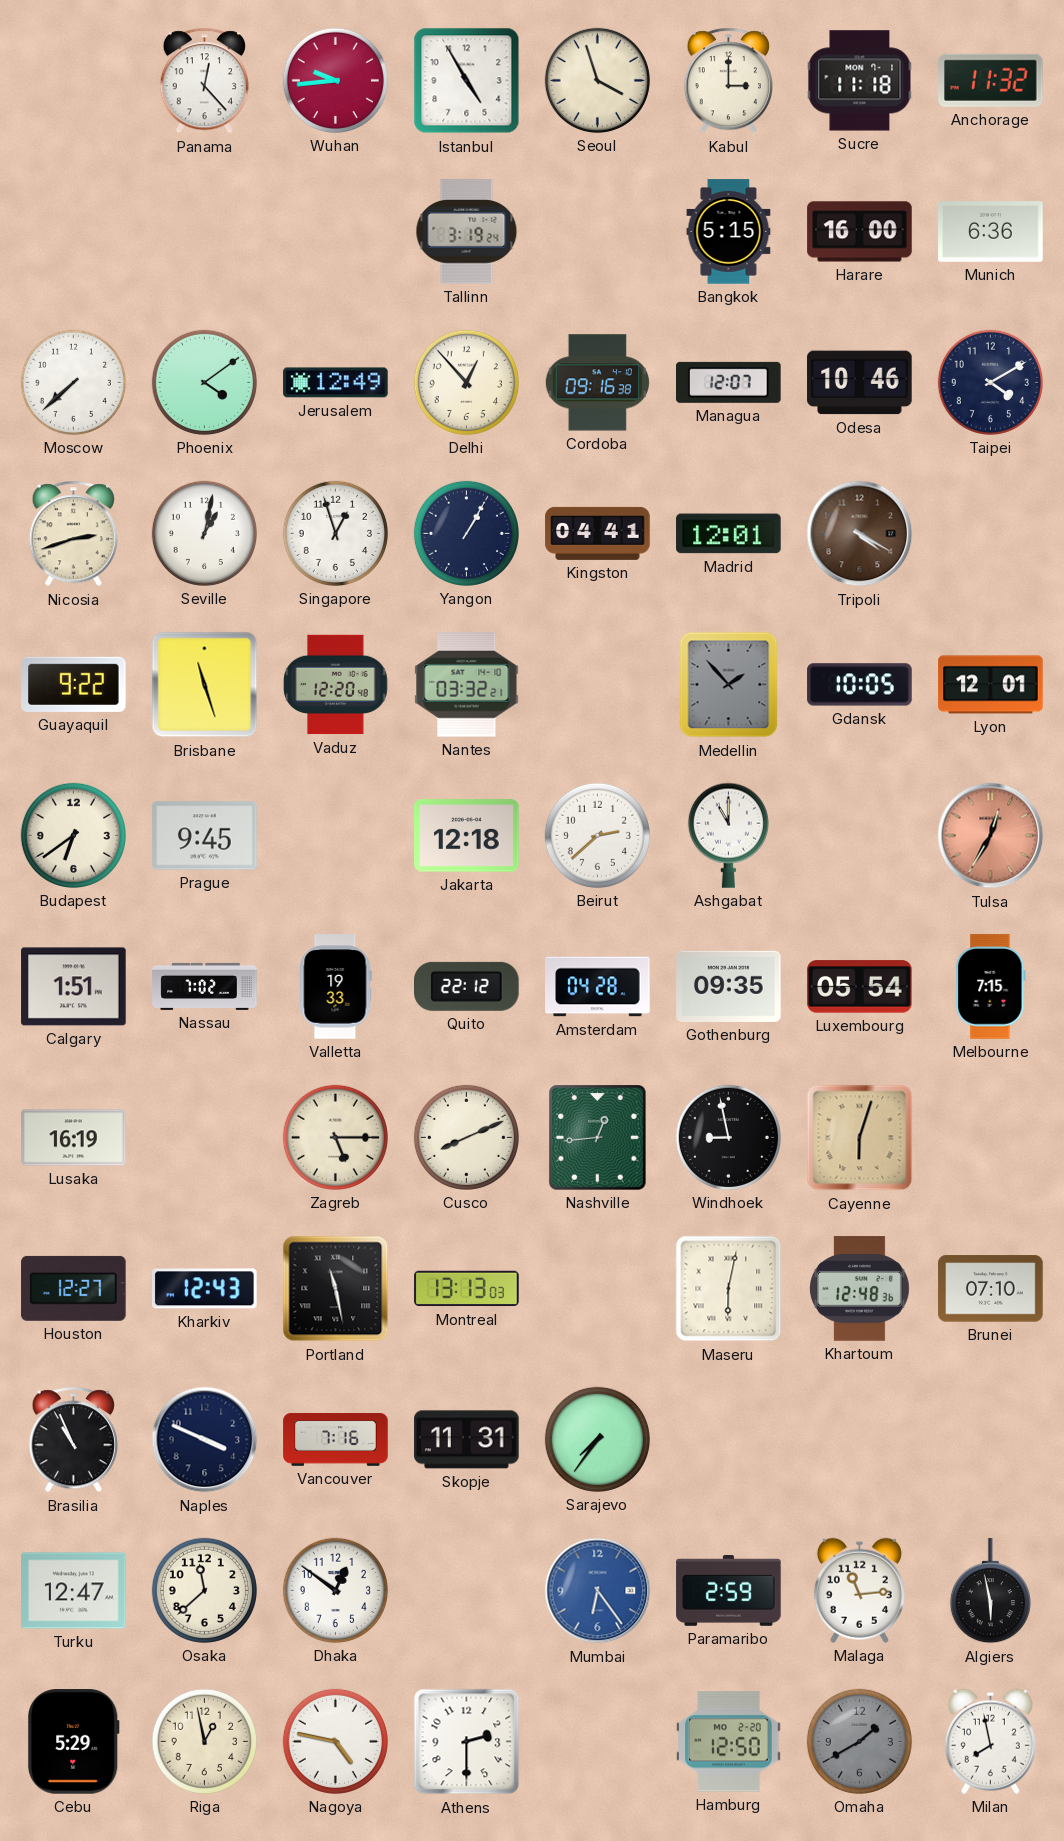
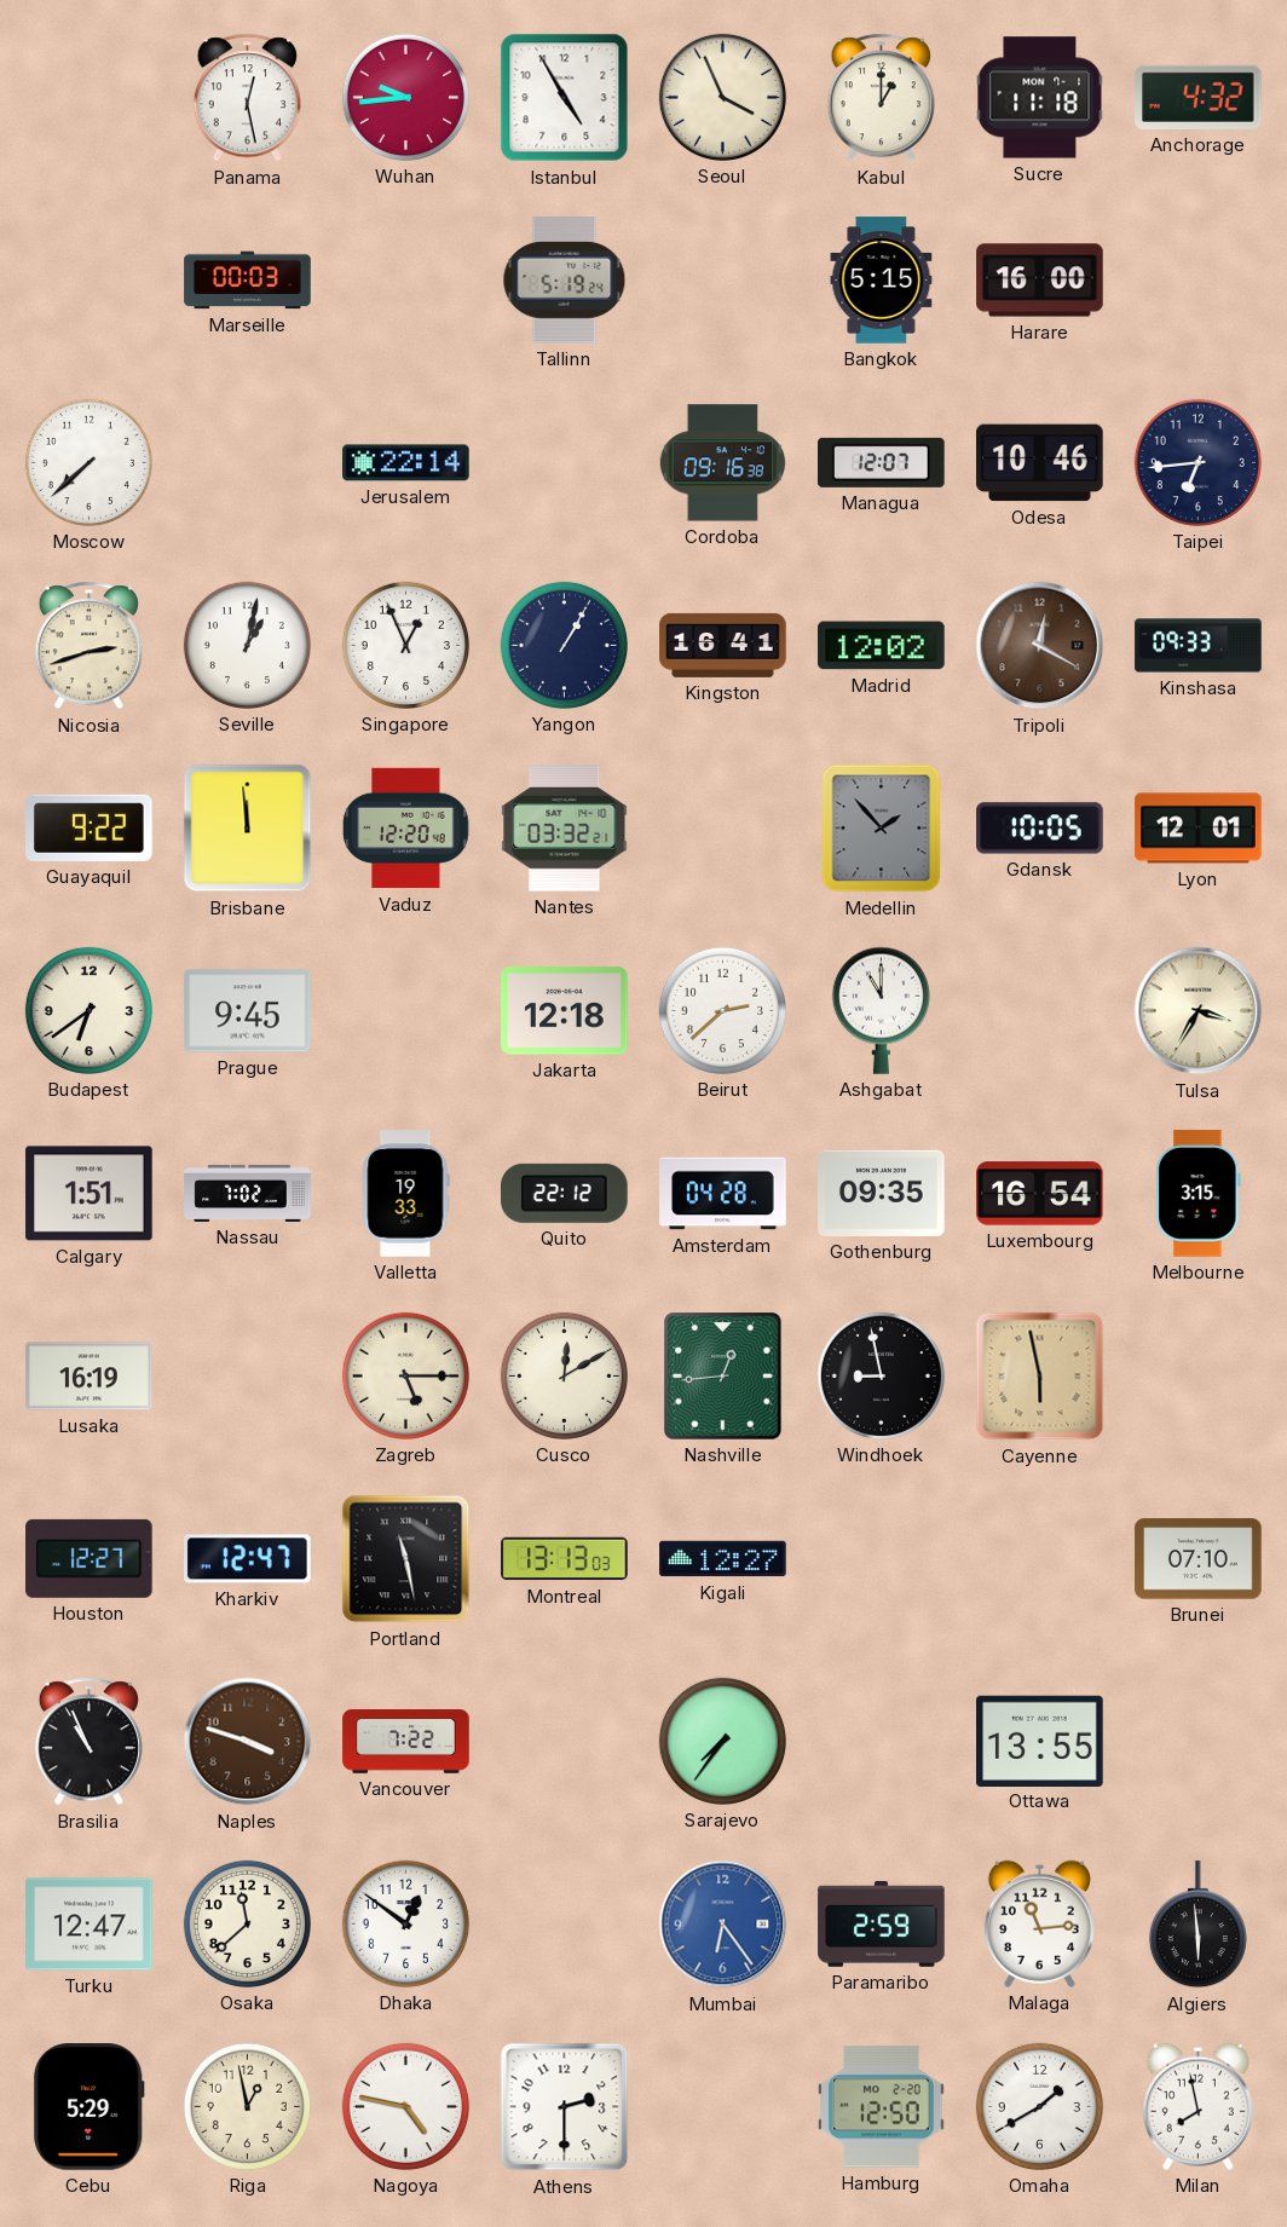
Panama: 12:23 -> 12:28
Seoul: 3:57 -> 3:56
Kabul: 3:00 -> 1:00
Anchorage: 11:32 -> 4:32
Marseille: none -> 00:03
Tallinn: 3:19 -> 5:19
Munich: 6:36 -> none
Phoenix: 4:09 -> none
Jerusalem: 12:49 -> 22:14
Delhi: 12:53 -> none
Taipei: 4:10 -> 6:44
Singapore: 12:57 -> 12:56
Kingston: 04:41 -> 16:41
Madrid: 12:01 -> 12:02
Tripoli: 4:20 -> 12:20
Kinshasa: none -> 09:33
Brisbane: 11:27 -> 11:59
Tulsa: 12:35 -> 3:35
Tulsa dial: salmon -> cream
Luxembourg: 05:54 -> 16:54
Melbourne: 7:15 -> 3:15
Cusco: 8:11 -> 12:10
Cayenne: 6:03 -> 5:58
Kharkiv: 12:43 -> 12:47
Kigali: none -> 12:27
Maseru: 6:02 -> none
Khartoum: 12:48 -> none
Naples: 3:49 -> 3:48
Naples dial: navy -> brown
Vancouver: 7:16 -> 7:22
Skopje: 11:31 -> none
Ottawa: none -> 13:55
Algiers: 5:58 -> 5:59
Omaha dial: grey -> white
